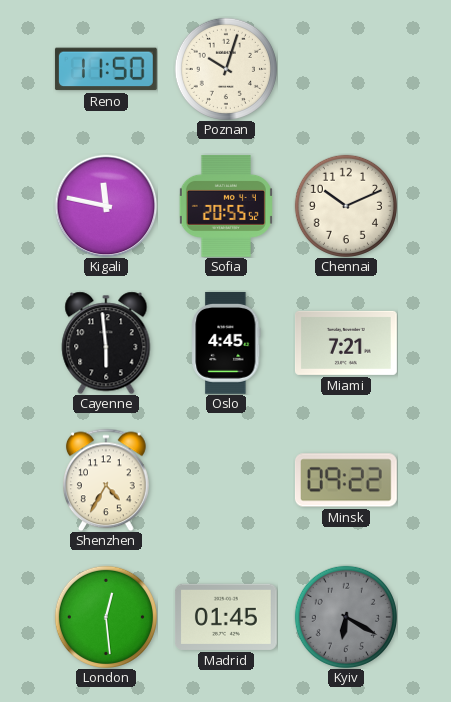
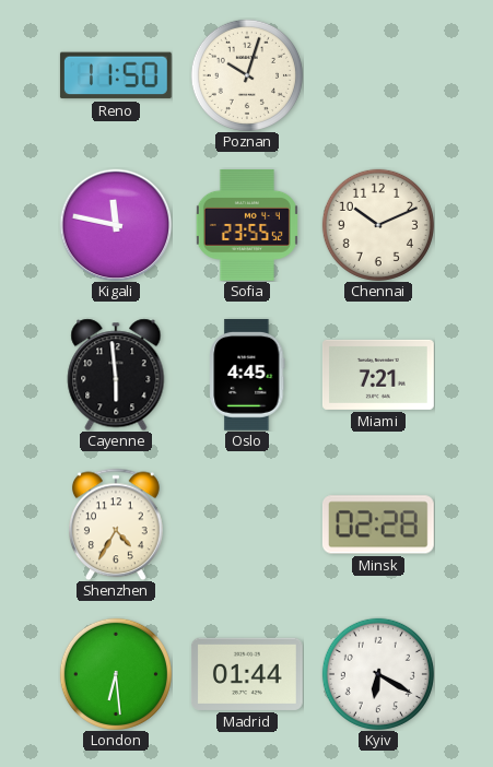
Sofia: 20:55 -> 23:55
Minsk: 09:22 -> 02:28
London: 12:29 -> 6:29
Madrid: 01:45 -> 01:44
Kyiv dial: grey -> white
